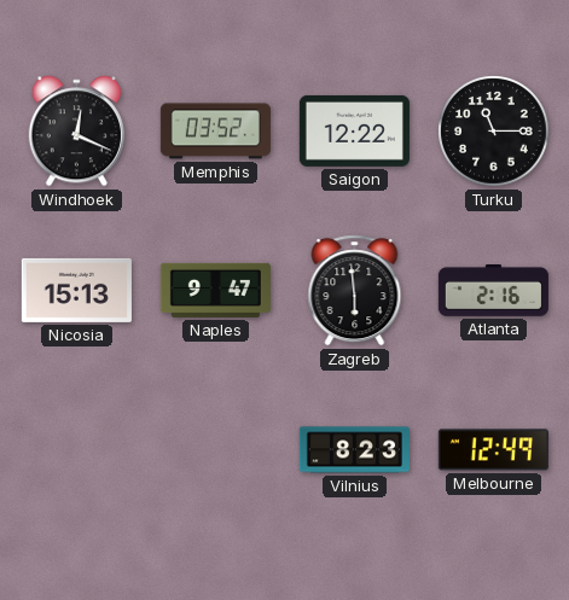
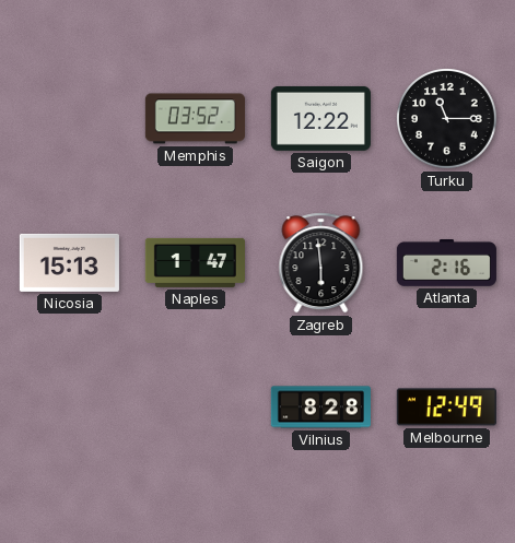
Windhoek: 12:19 -> none
Naples: 9:47 -> 1:47
Vilnius: 8:23 -> 8:28
